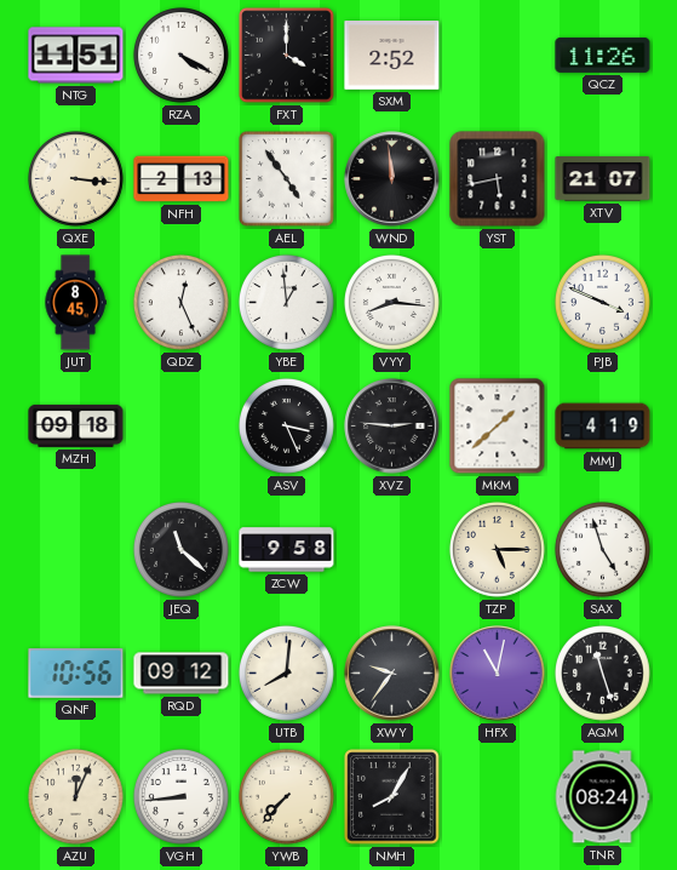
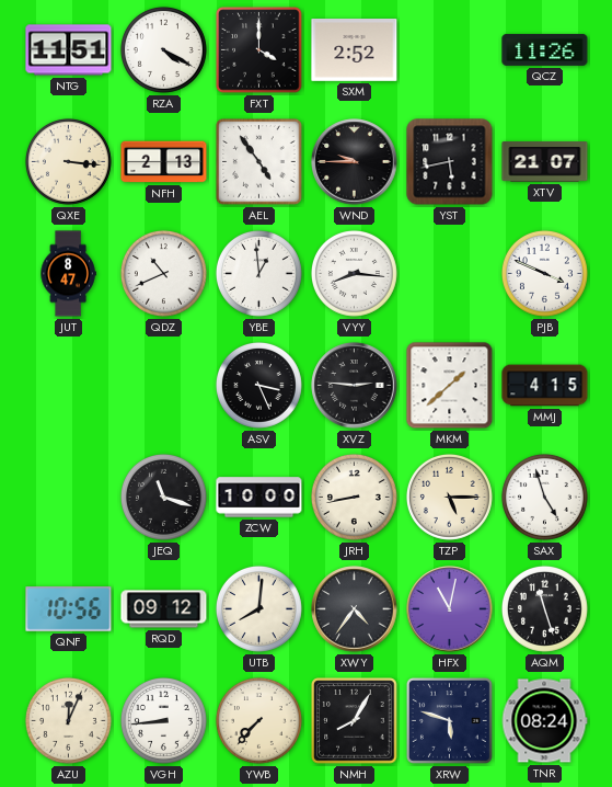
WND: 11:59 -> 9:45
JUT: 8:45 -> 8:47
QDZ: 12:26 -> 10:41
MZH: 09:18 -> none
MMJ: 4:19 -> 4:15
JEQ: 11:22 -> 11:18
ZCW: 9:58 -> 10:00
JRH: none -> 8:43
XWY: 9:36 -> 4:36
XRW: none -> 5:48
